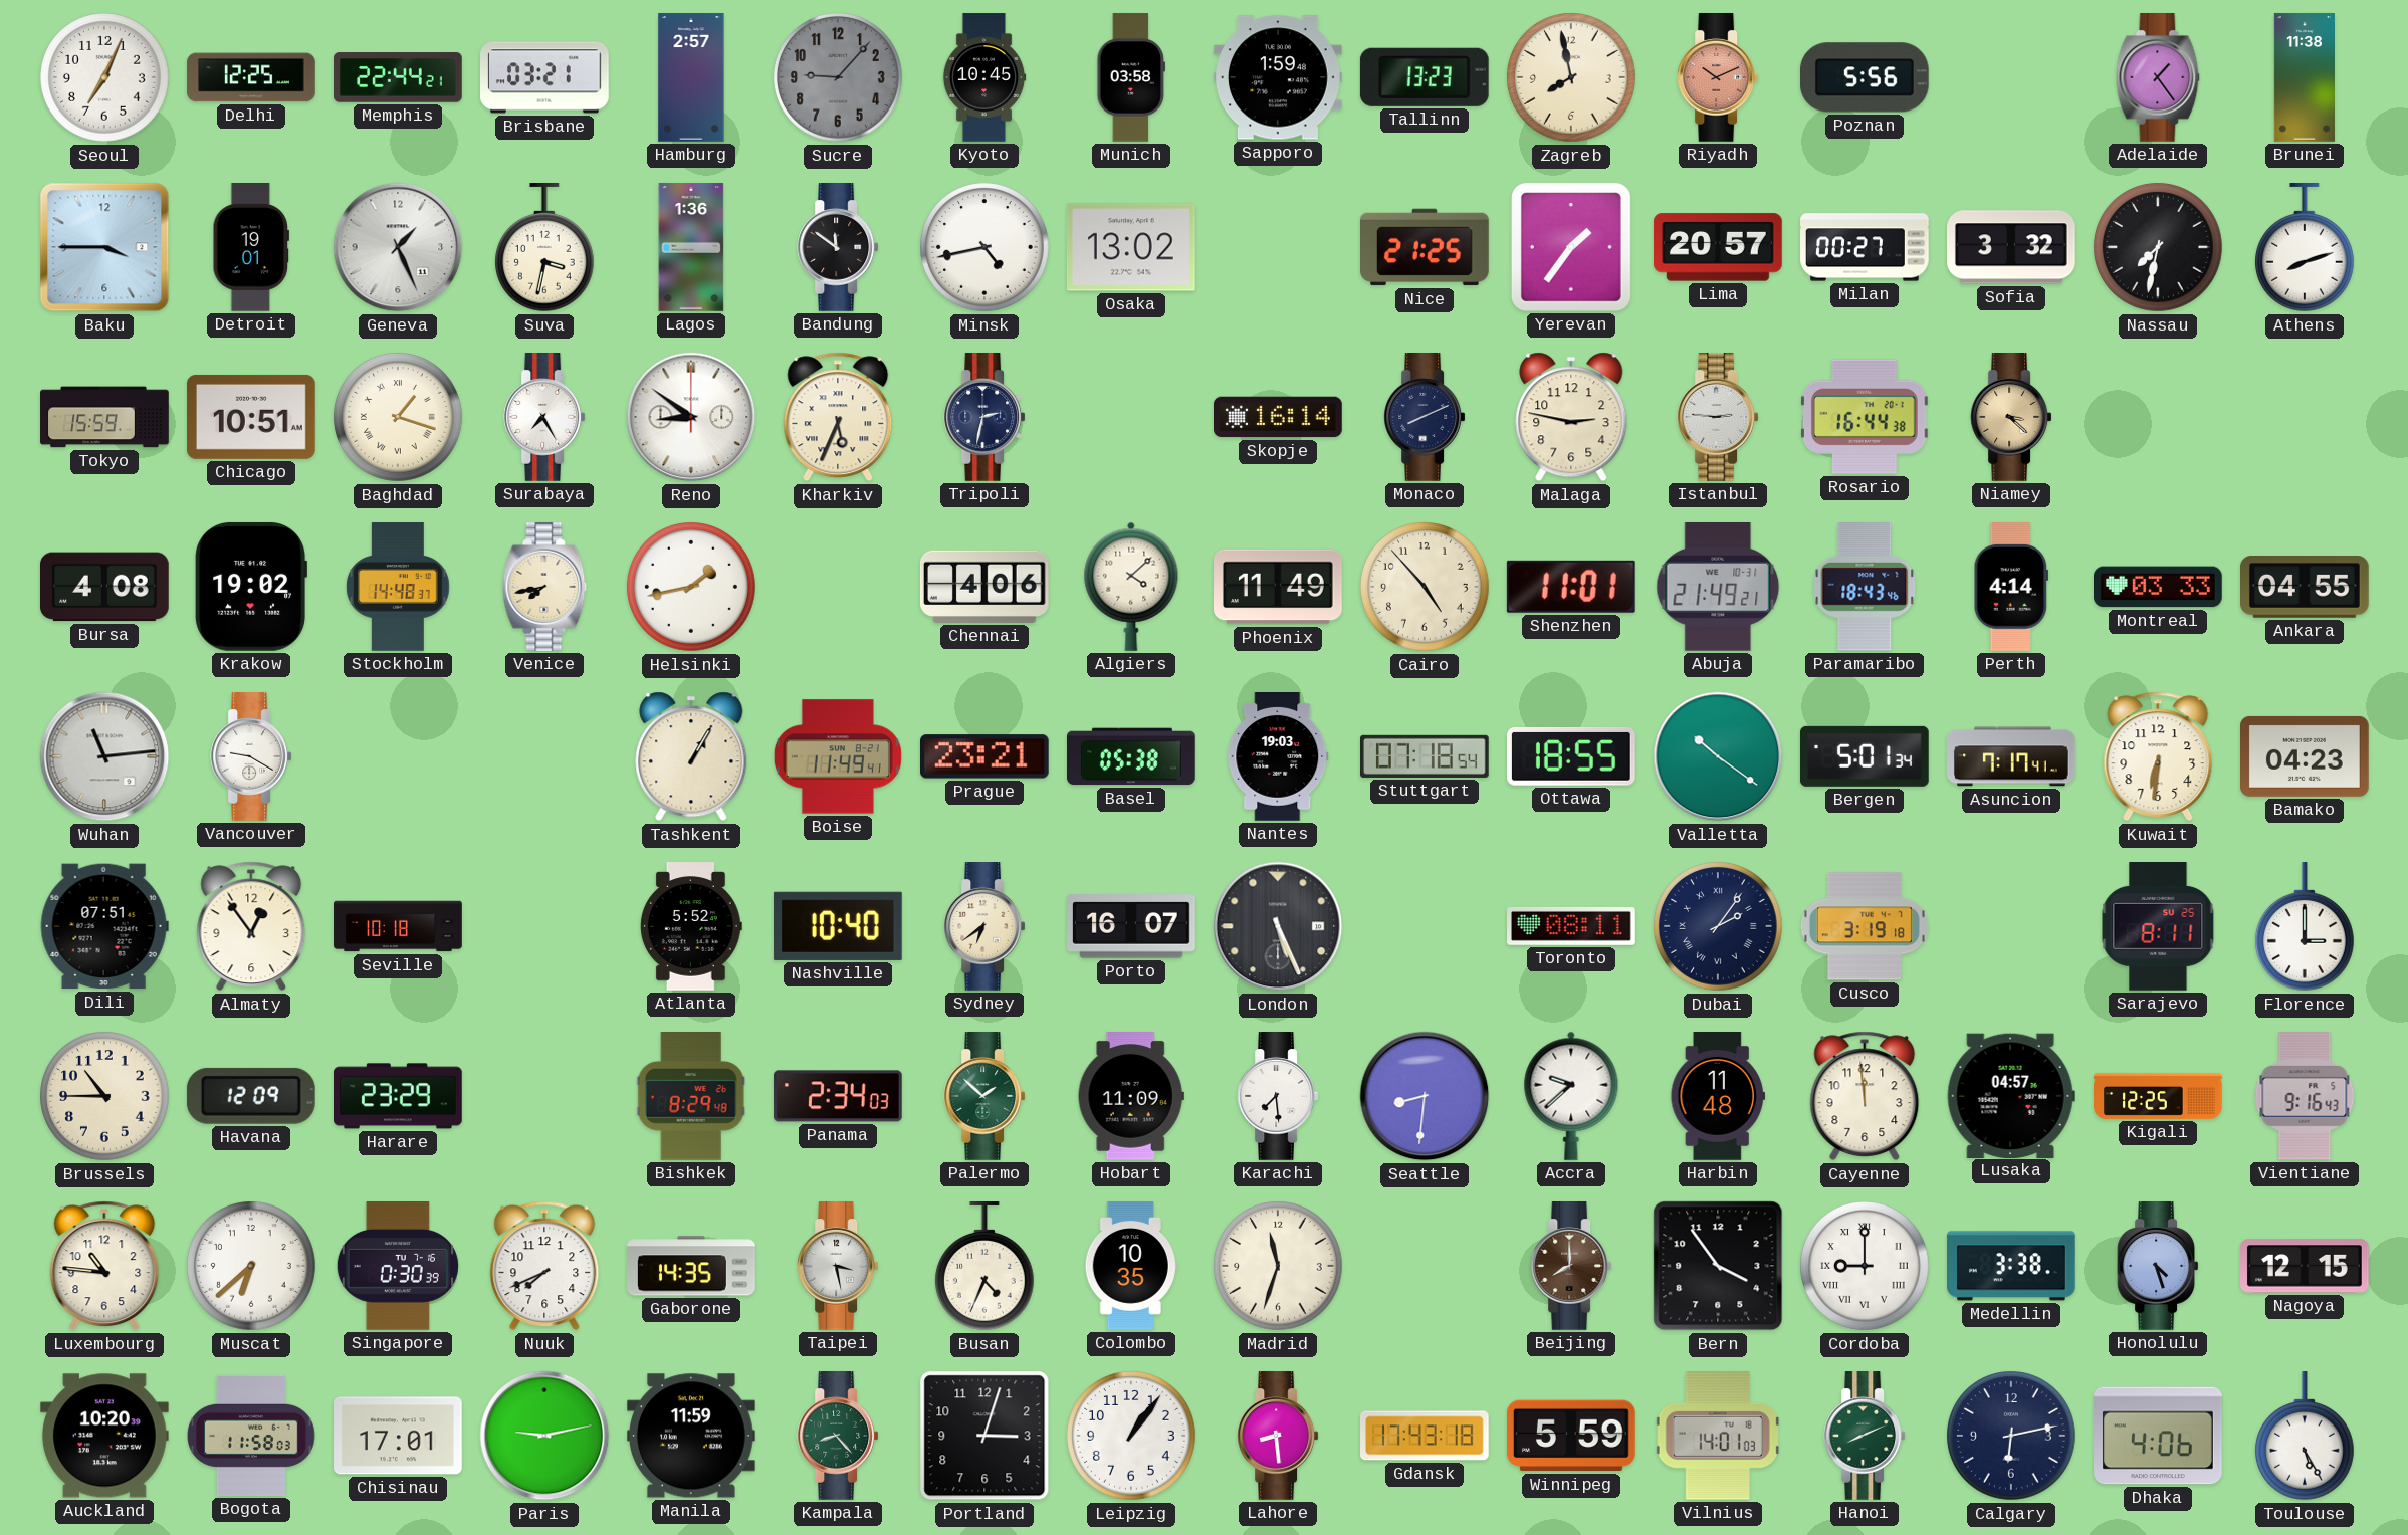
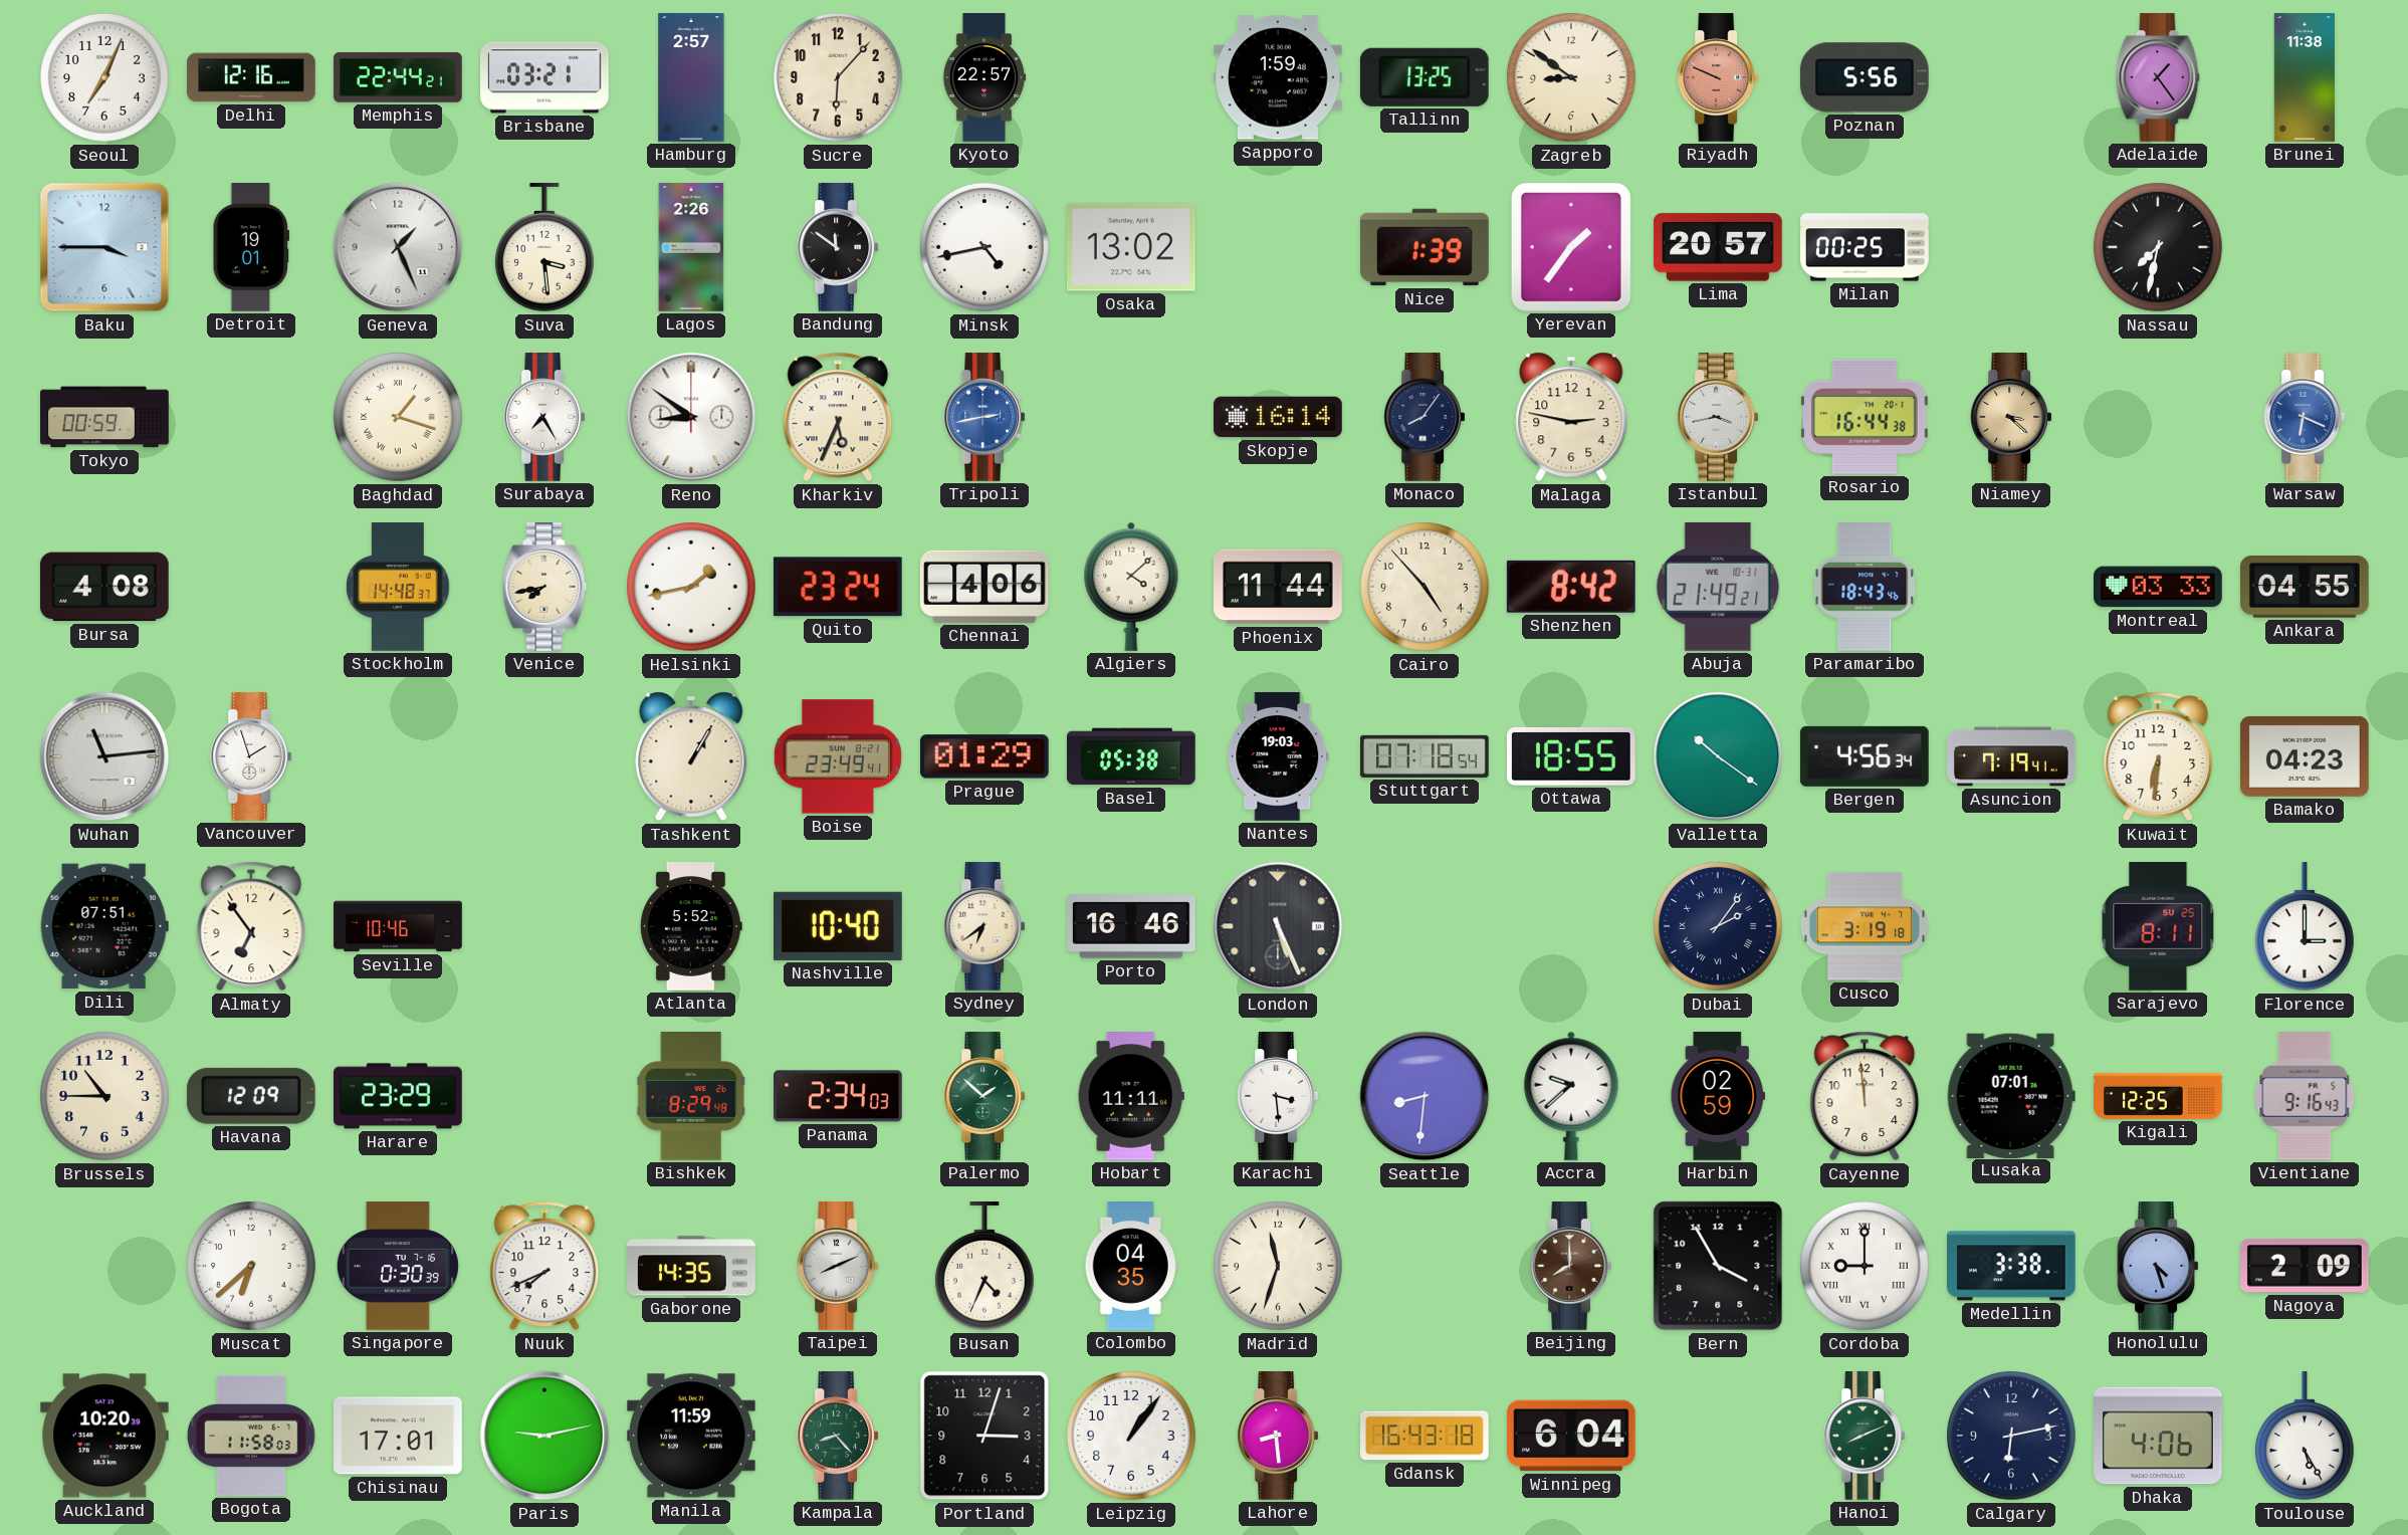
Delhi: 12:25 -> 12:16
Sucre: 9:07 -> 6:07
Sucre dial: grey -> cream
Kyoto: 10:45 -> 22:57
Munich: 03:58 -> none
Tallinn: 13:23 -> 13:25
Zagreb: 7:58 -> 8:51
Riyadh: 10:11 -> 9:49
Suva: 3:32 -> 3:29
Lagos: 1:36 -> 2:26
Nice: 21:25 -> 1:39
Milan: 00:27 -> 00:25
Sofia: 3:32 -> none
Athens: 8:12 -> none
Tokyo: 15:59 -> 00:59
Chicago: 10:51 -> none
Tripoli: 2:32 -> 2:43
Tripoli dial: navy -> blue
Monaco: 8:11 -> 8:06
Istanbul: 2:46 -> 3:43
Warsaw: none -> 6:19
Krakow: 19:02 -> none
Quito: none -> 23:24
Phoenix: 11:49 -> 11:44
Shenzhen: 11:01 -> 8:42
Perth: 4:14 -> none
Vancouver: 9:20 -> 1:57
Boise: 11:49 -> 23:49
Prague: 23:21 -> 01:29
Bergen: 5:01 -> 4:56
Asuncion: 7:17 -> 7:19
Almaty: 12:54 -> 6:54
Seville: 10:18 -> 10:46
Porto: 16:07 -> 16:46
Toronto: 08:11 -> none
Hobart: 11:09 -> 11:11
Karachi: 7:29 -> 3:29
Harbin: 11:48 -> 02:59
Lusaka: 04:57 -> 07:01
Luxembourg: 10:46 -> none
Taipei: 3:28 -> 8:11
Colombo: 10:35 -> 04:35
Bern: 3:54 -> 3:55
Nagoya: 12:15 -> 2:09
Gdansk: 17:43 -> 16:43
Winnipeg: 5:59 -> 6:04
Vilnius: 14:01 -> none
